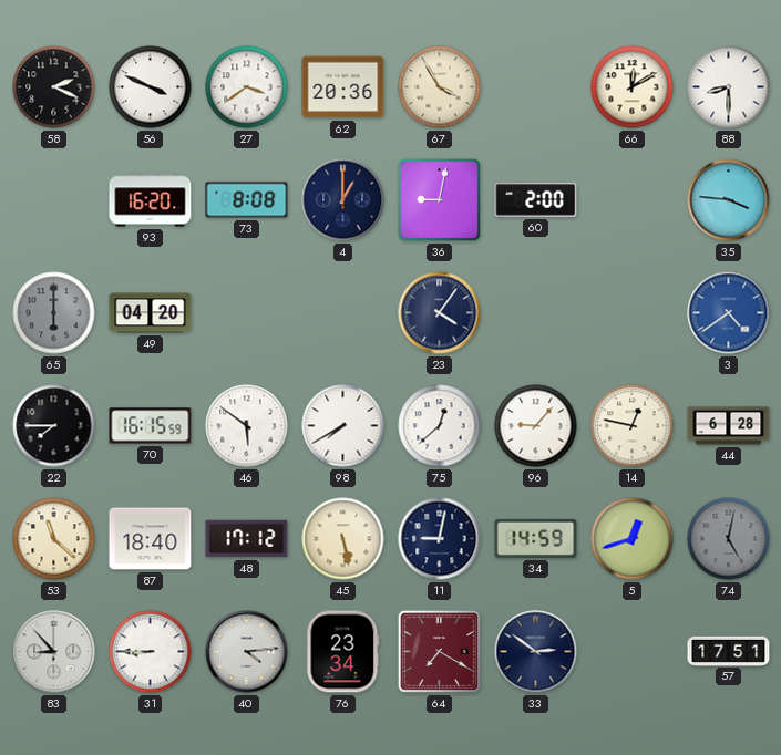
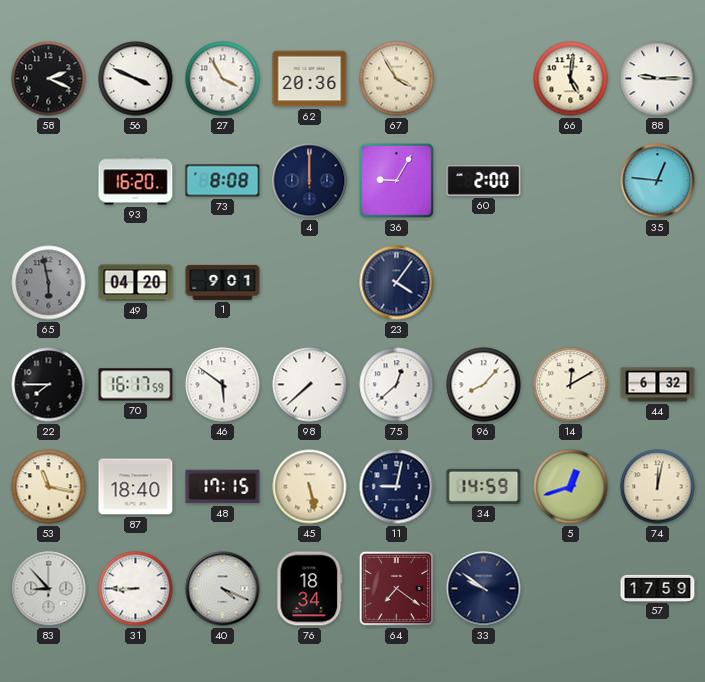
27: 3:39 -> 3:55
66: 12:10 -> 5:01
88: 8:30 -> 9:15
4: 1:00 -> 12:00
36: 9:02 -> 9:05
35: 3:46 -> 12:46
65: 6:00 -> 5:58
1: none -> 9:01
3: 4:39 -> none
70: 16:15 -> 16:17
98: 7:40 -> 7:38
96: 9:07 -> 8:07
14: 12:47 -> 12:10
44: 6:28 -> 6:32
53: 11:22 -> 11:17
48: 17:12 -> 17:15
74: 5:02 -> 12:02
74 dial: grey -> cream
40: 4:14 -> 4:19
76: 23:34 -> 18:34
64: 7:20 -> 7:21
33: 2:51 -> 9:51
57: 17:51 -> 17:59
